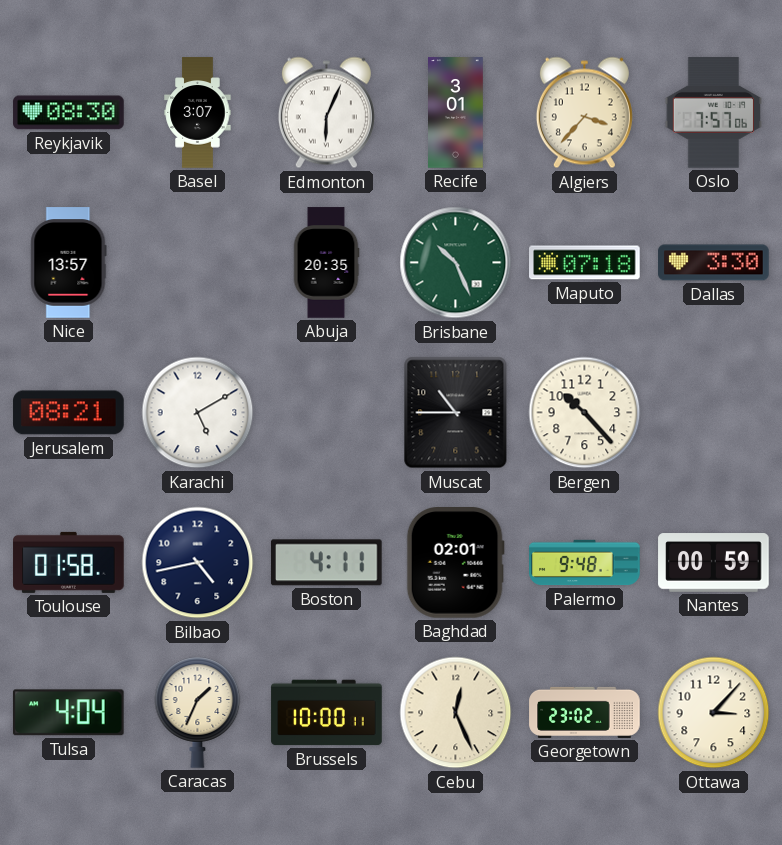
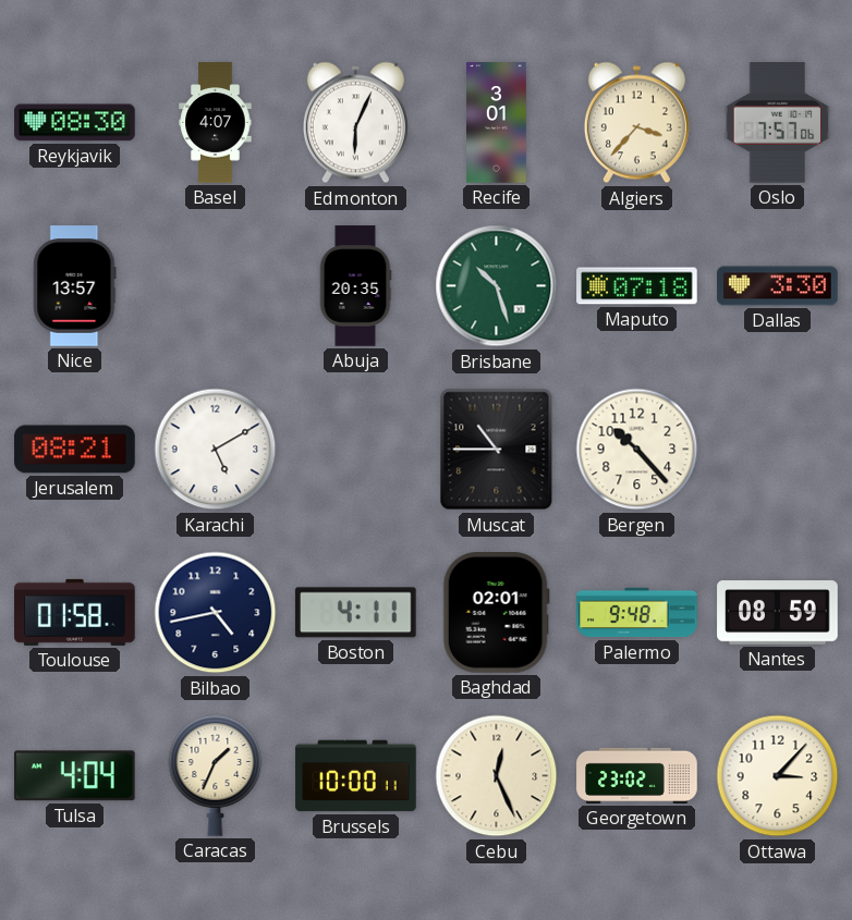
Basel: 3:07 -> 4:07
Brisbane: 10:26 -> 10:27
Nantes: 00:59 -> 08:59
